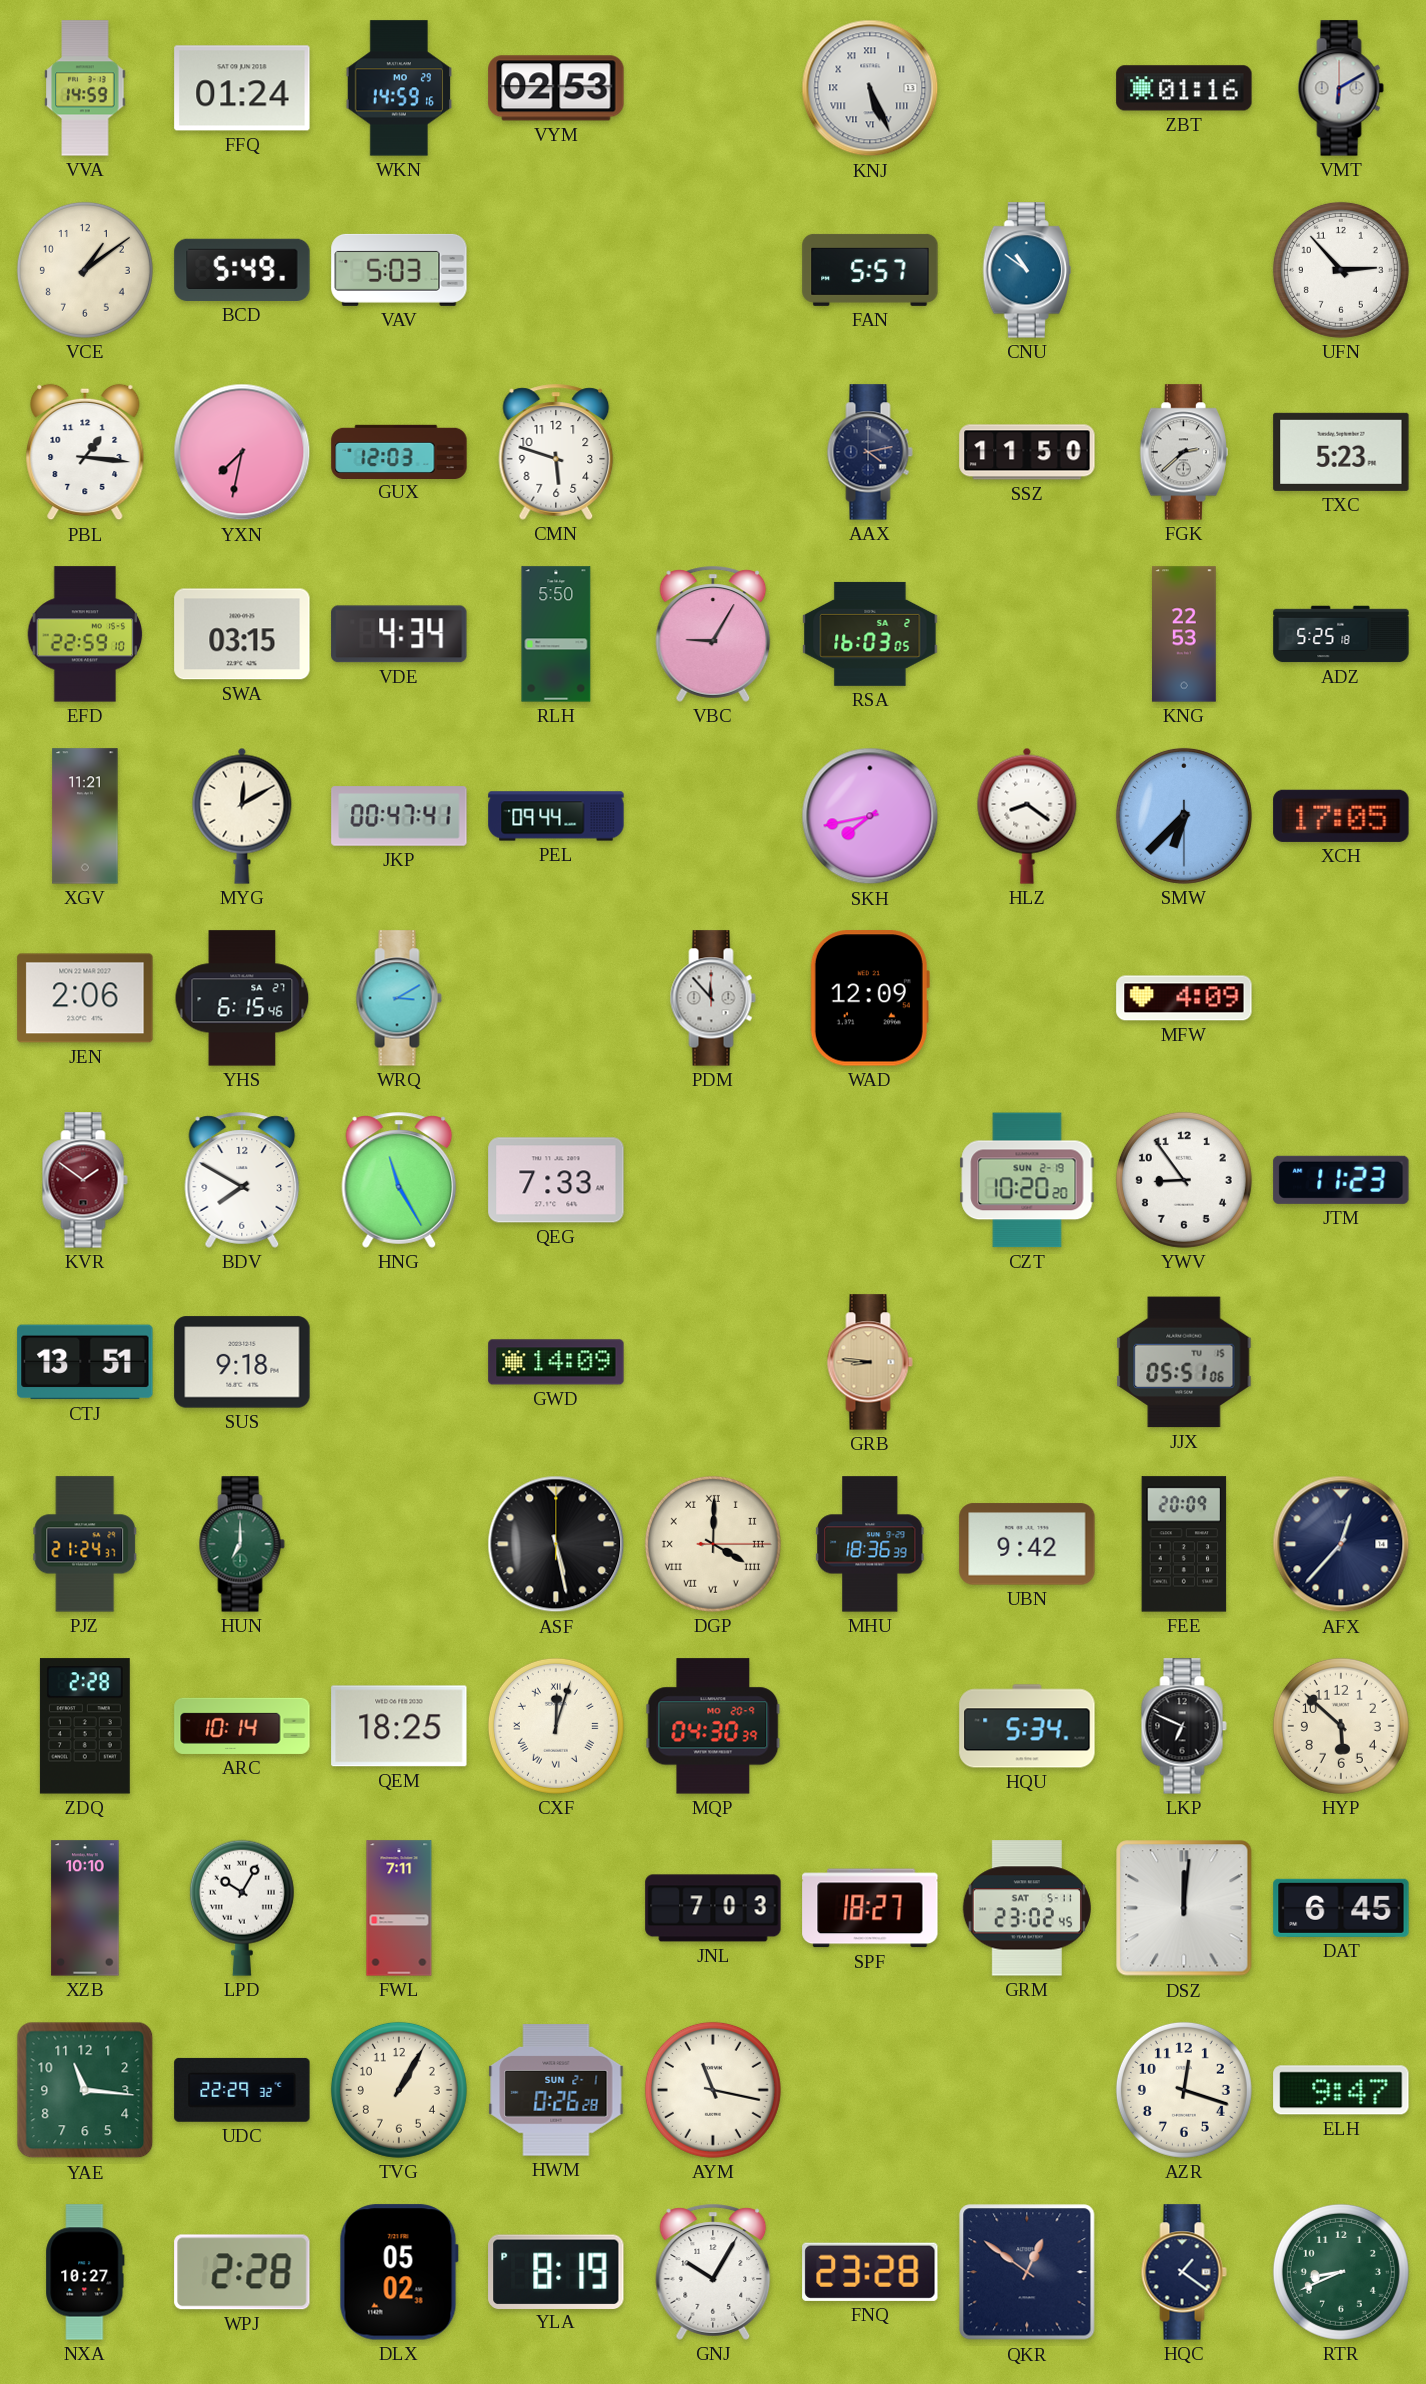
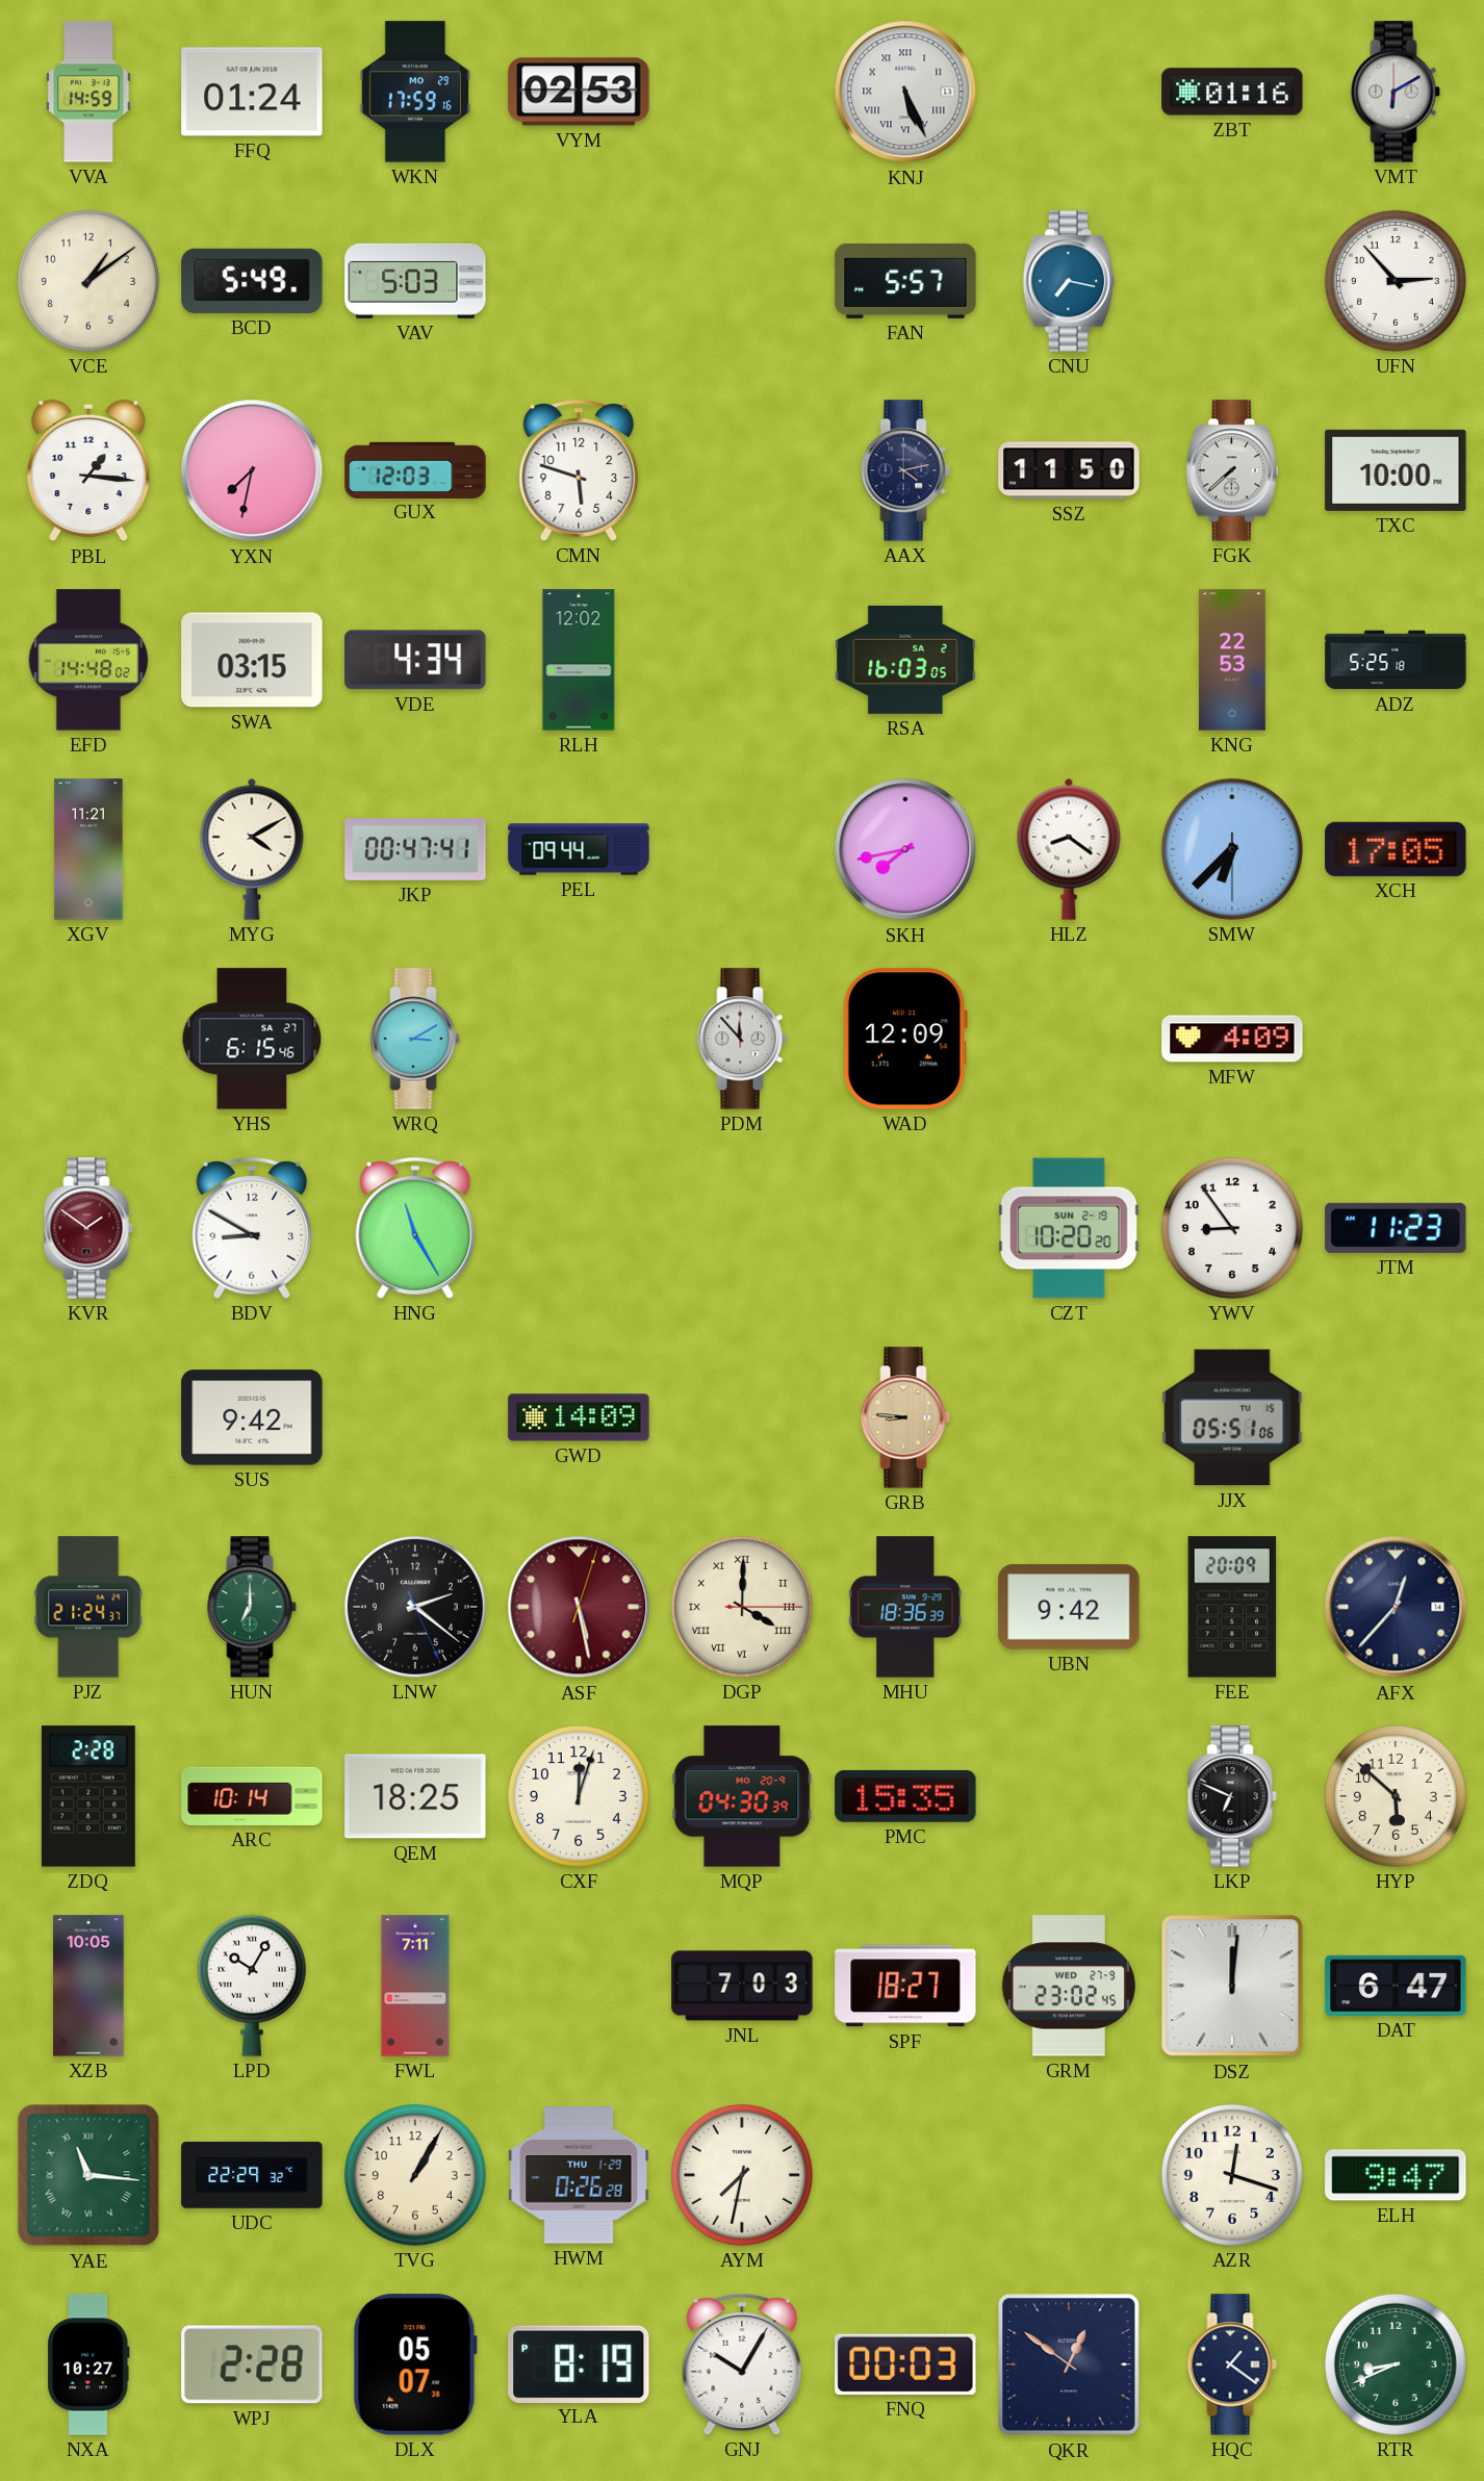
WKN: 14:59 -> 17:59
CNU: 10:51 -> 7:17
FGK: 2:38 -> 7:38
TXC: 5:23 -> 10:00
EFD: 22:59 -> 14:48
RLH: 5:50 -> 12:02
VBC: 9:05 -> none
MYG: 12:10 -> 4:10
JEN: 2:06 -> none
BDV: 7:50 -> 8:50
QEG: 7:33 -> none
CTJ: 13:51 -> none
SUS: 9:18 -> 9:42
LNW: none -> 2:21
ASF: 5:28:00 -> 5:28:03
ASF dial: black -> burgundy
CXF numerals: Roman -> Arabic
PMC: none -> 15:35
HQU: 5:34 -> none
XZB: 10:10 -> 10:05
GRM date: SAT 5-11 -> WED 27-9
DAT: 6:45 -> 6:47
YAE numerals: Arabic -> Roman
HWM date: SUN 2-1 -> THU 1-29
AYM: 11:17 -> 7:32
DLX: 05:02 -> 05:07
FNQ: 23:28 -> 00:03
